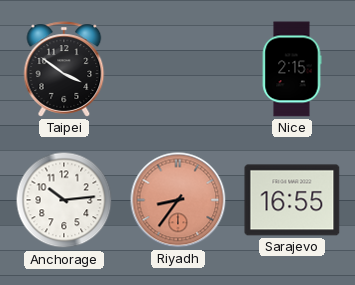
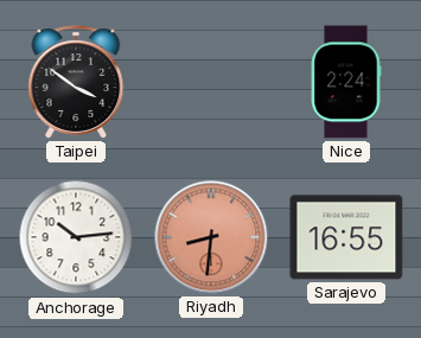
Nice: 2:15 -> 2:24
Riyadh: 8:36 -> 8:31
